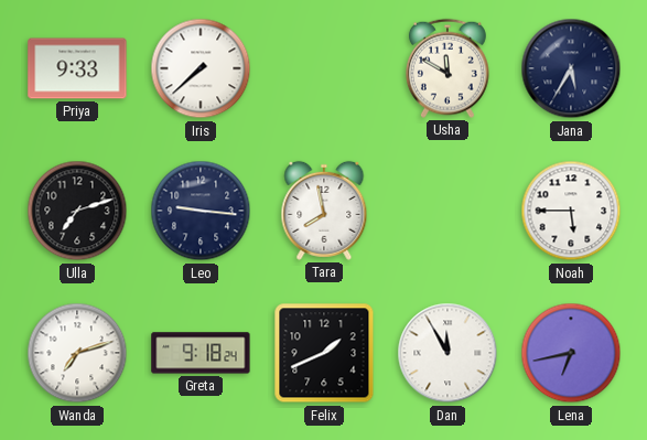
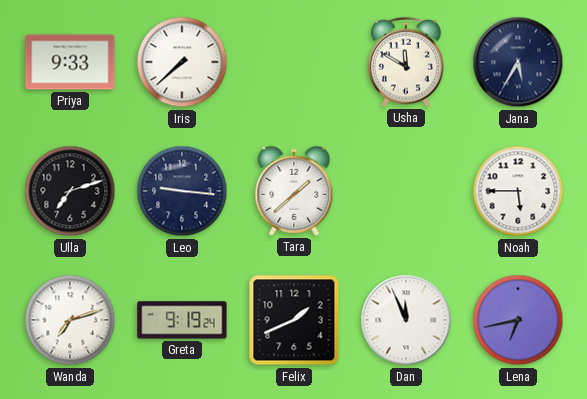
Tara: 7:58 -> 1:38
Greta: 9:18 -> 9:19
Dan: 11:55 -> 11:56
